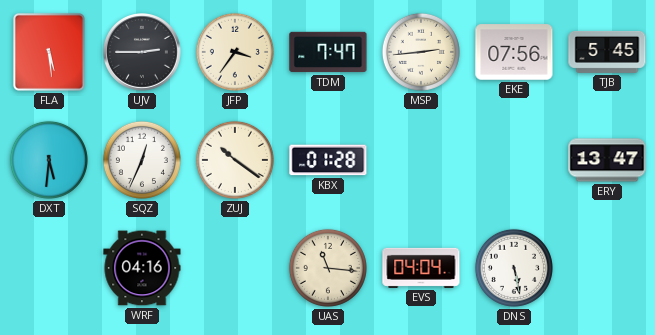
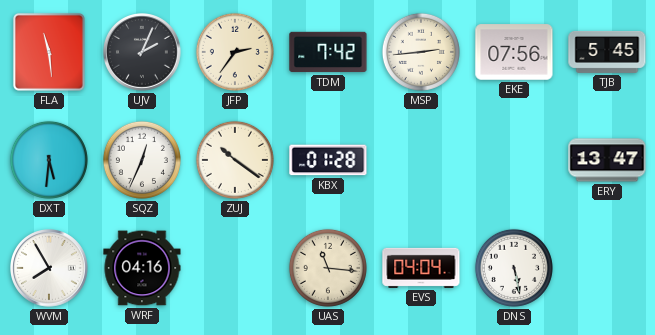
FLA: 5:29 -> 11:29
UJV: 2:45 -> 2:04
JFP: 3:36 -> 2:36
TDM: 7:47 -> 7:42
WVM: none -> 7:55
